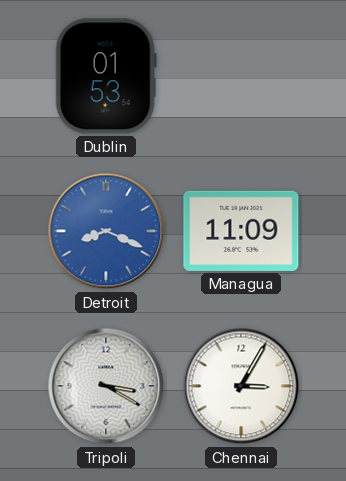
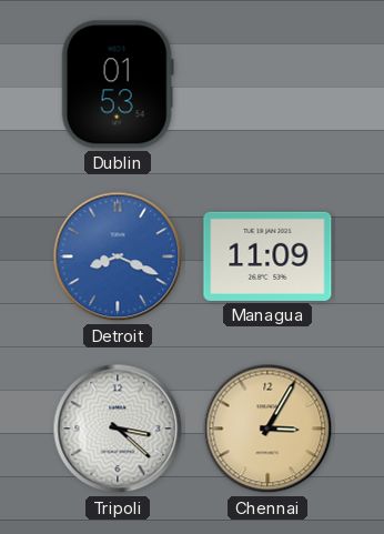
Tripoli: 3:20 -> 3:22
Chennai dial: white -> champagne
